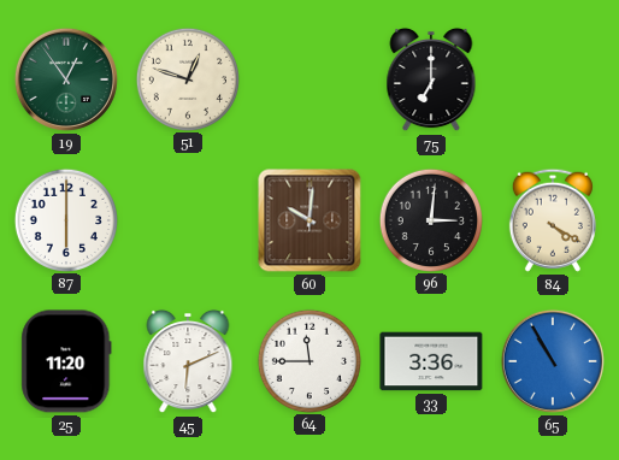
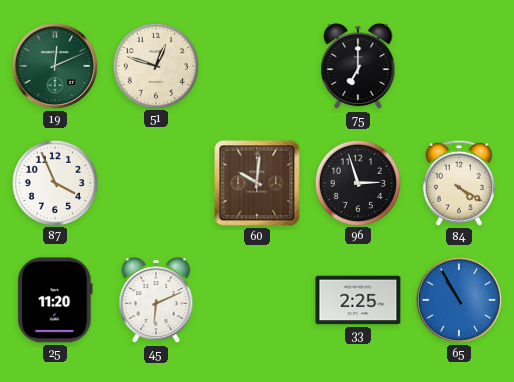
19: 12:54 -> 12:11
87: 6:00 -> 3:56
96: 3:01 -> 2:57
64: 11:45 -> none
33: 3:36 -> 2:25
